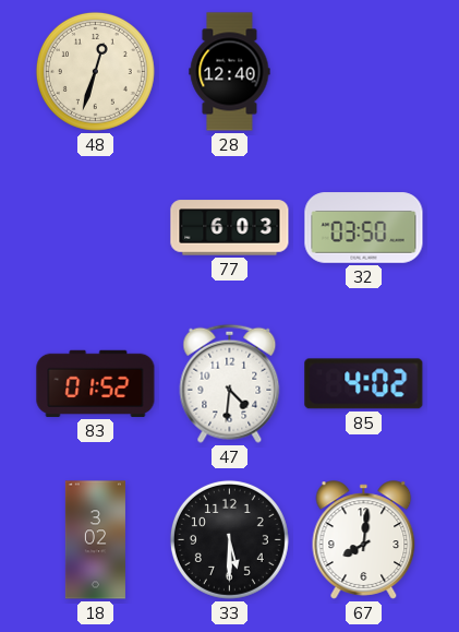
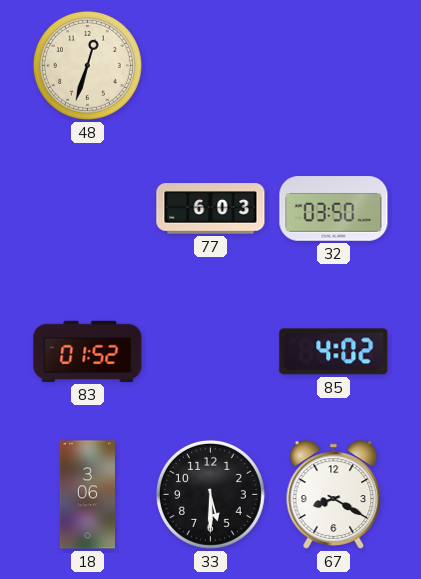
28: 12:40 -> none
47: 4:31 -> none
18: 3:02 -> 3:06
67: 8:01 -> 8:20
